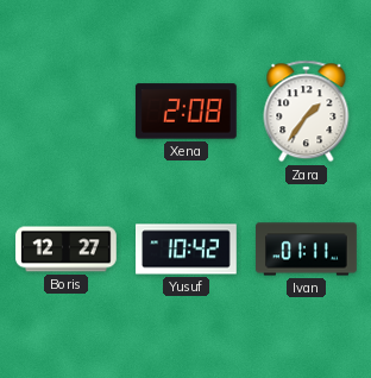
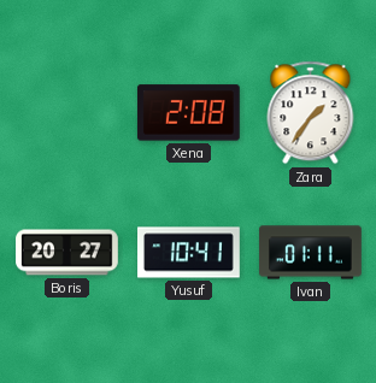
Boris: 12:27 -> 20:27
Yusuf: 10:42 -> 10:41
